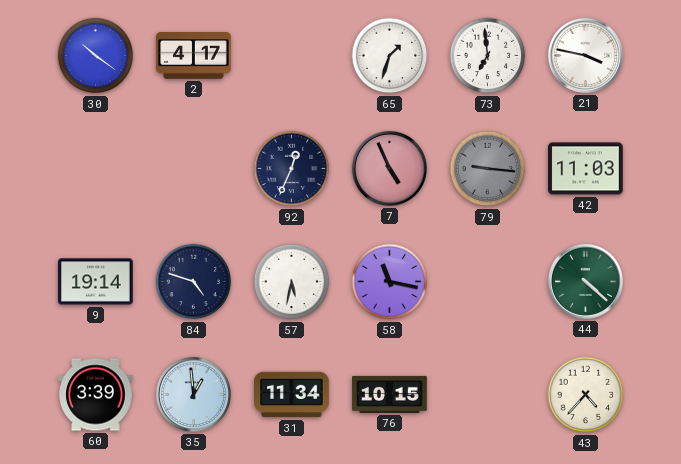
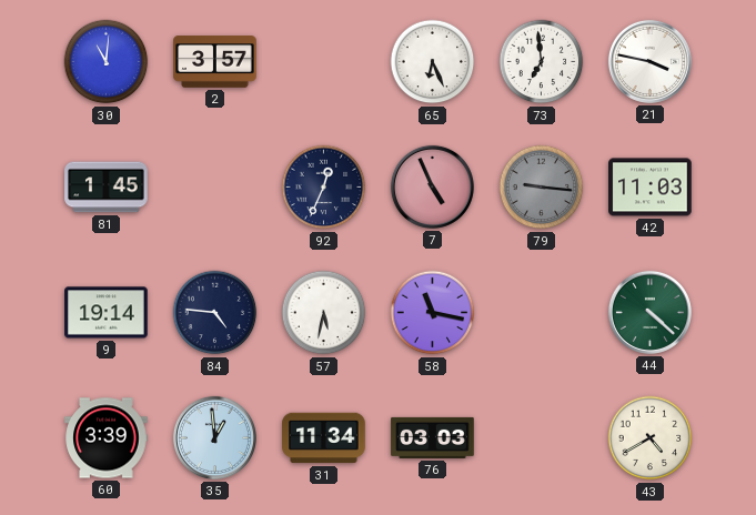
30: 10:21 -> 11:01
2: 4:17 -> 3:57
65: 1:33 -> 6:26
81: none -> 1:45
84: 4:48 -> 4:46
76: 10:15 -> 03:03
43: 4:37 -> 4:40
